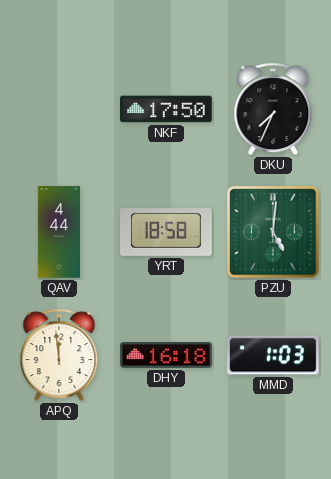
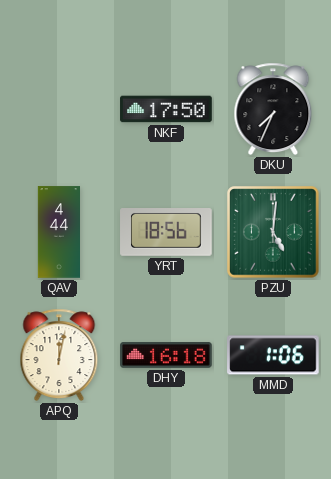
YRT: 18:58 -> 18:56
APQ: 11:59 -> 12:02
MMD: 1:03 -> 1:06
